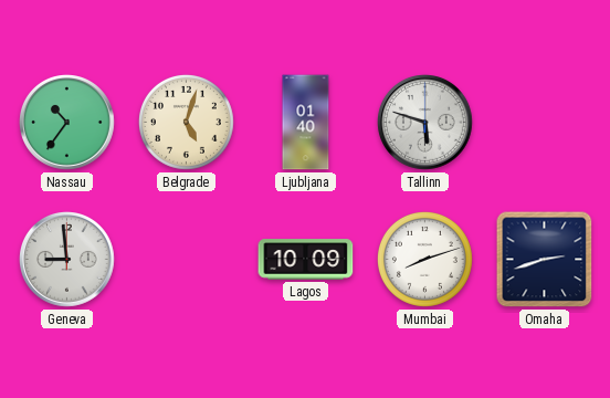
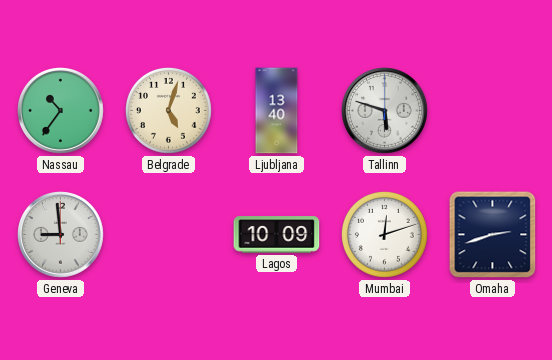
Ljubljana: 01:40 -> 13:40
Mumbai: 8:12 -> 12:12
